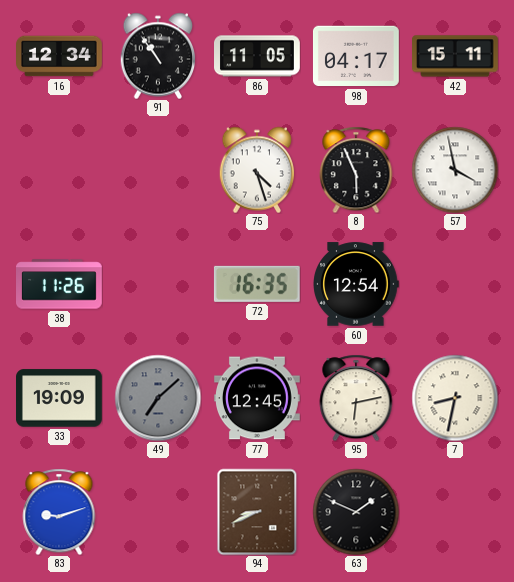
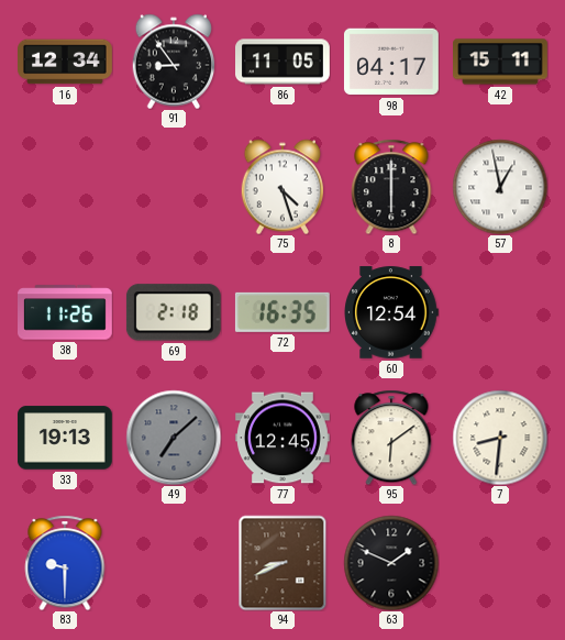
91: 10:54 -> 8:54
8: 5:56 -> 6:00
57: 3:58 -> 12:58
69: none -> 2:18
33: 19:09 -> 19:13
95: 6:13 -> 6:09
7: 8:32 -> 8:31
83: 9:12 -> 9:30
